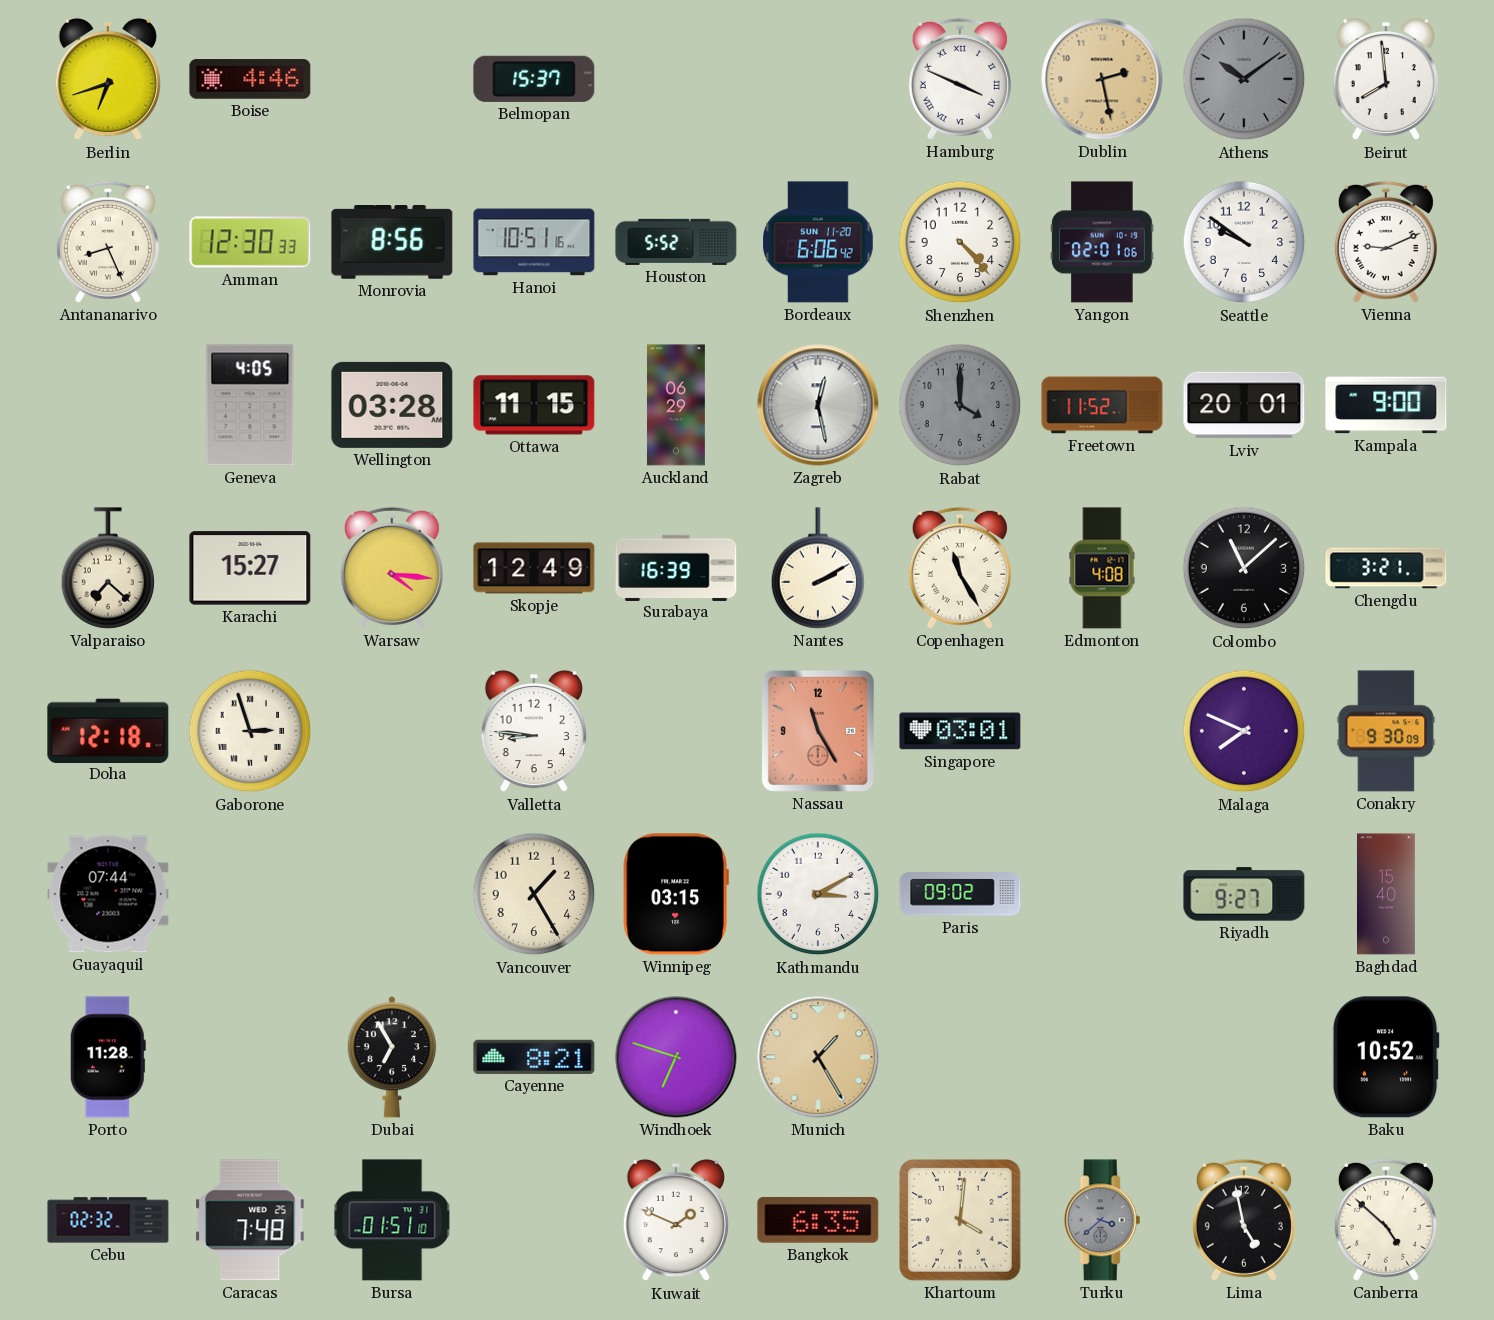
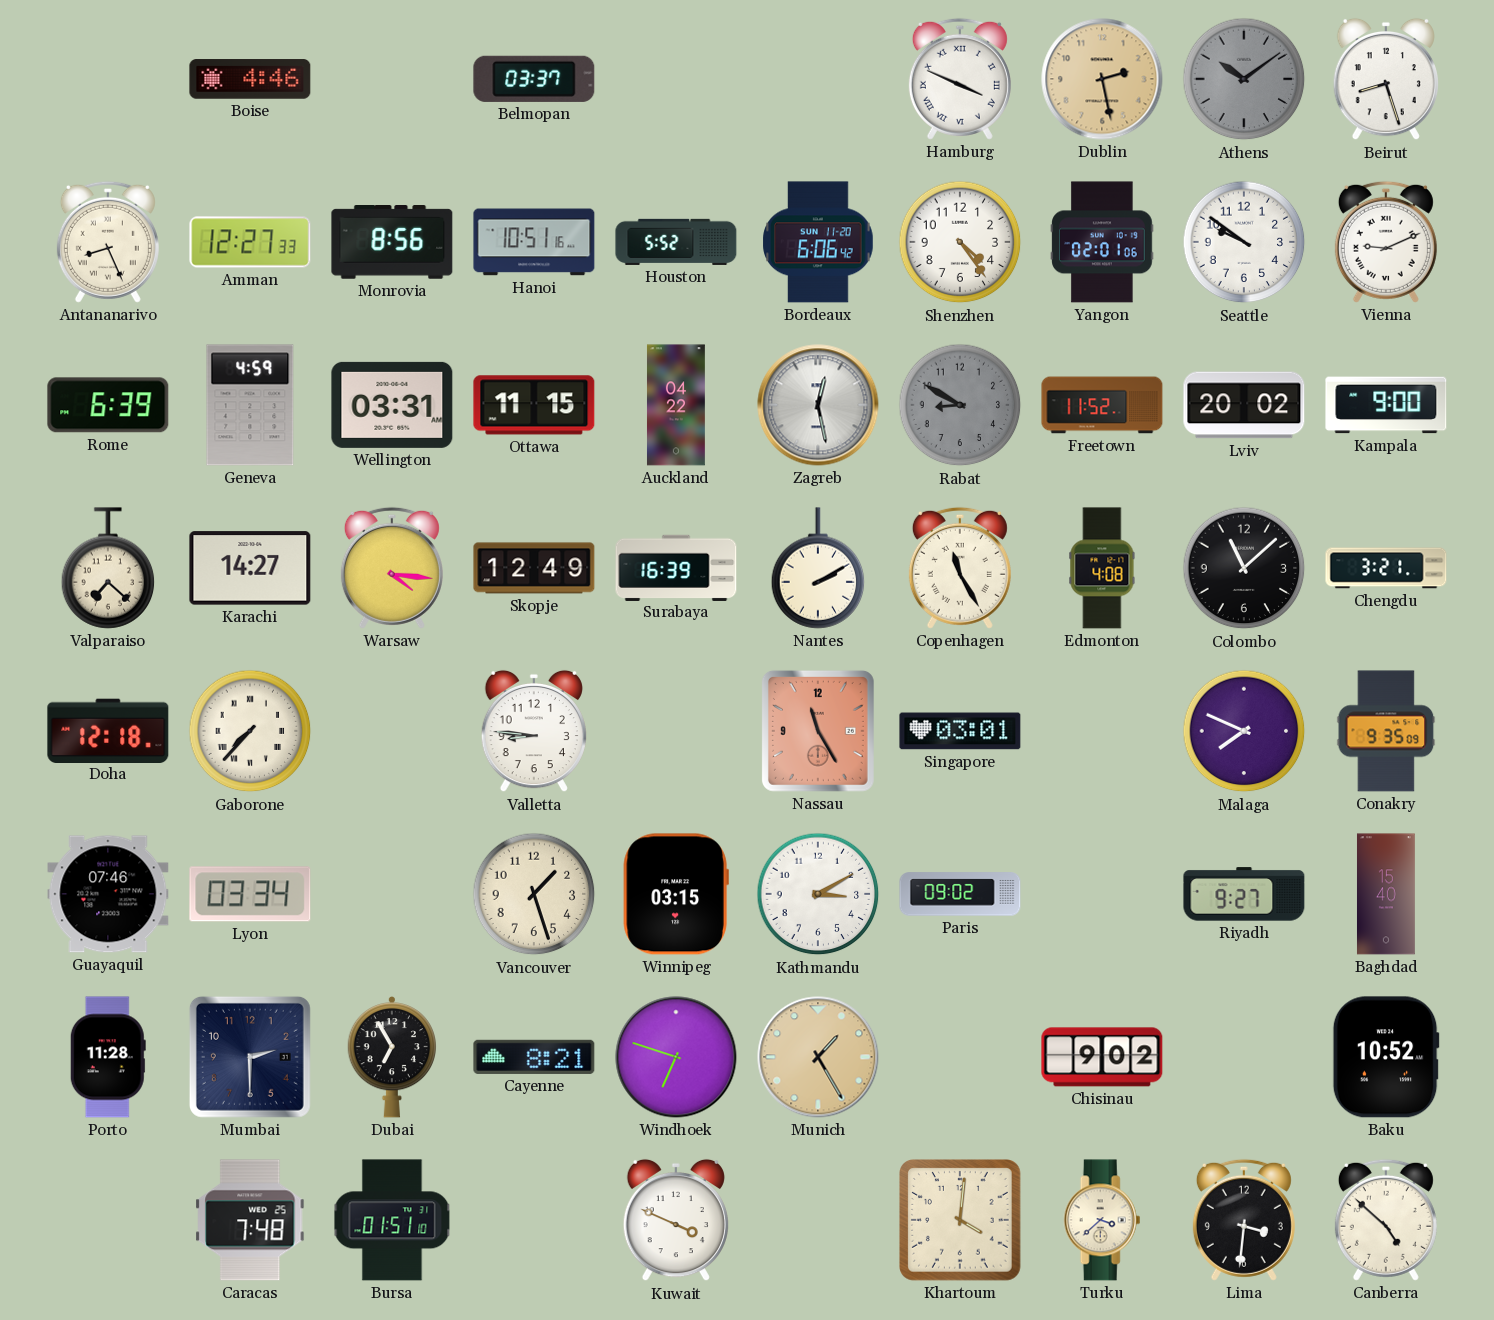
Berlin: 6:42 -> none
Belmopan: 15:37 -> 03:37
Beirut: 7:59 -> 8:27
Amman: 12:30 -> 12:27
Shenzhen: 4:23 -> 4:24
Rome: none -> 6:39
Geneva: 4:05 -> 4:59
Wellington: 03:28 -> 03:31
Auckland: 06:29 -> 04:22
Rabat: 4:00 -> 8:50
Lviv: 20:01 -> 20:02
Karachi: 15:27 -> 14:27
Gaborone: 2:57 -> 7:37
Conakry: 9:30 -> 9:35
Guayaquil: 07:44 -> 07:46
Lyon: none -> 03:34
Vancouver: 1:25 -> 1:27
Mumbai: none -> 2:30
Chisinau: none -> 9:02
Cebu: 02:32 -> none
Kuwait: 1:49 -> 3:49
Bangkok: 6:35 -> none
Turku dial: grey -> cream
Lima: 4:58 -> 3:31
